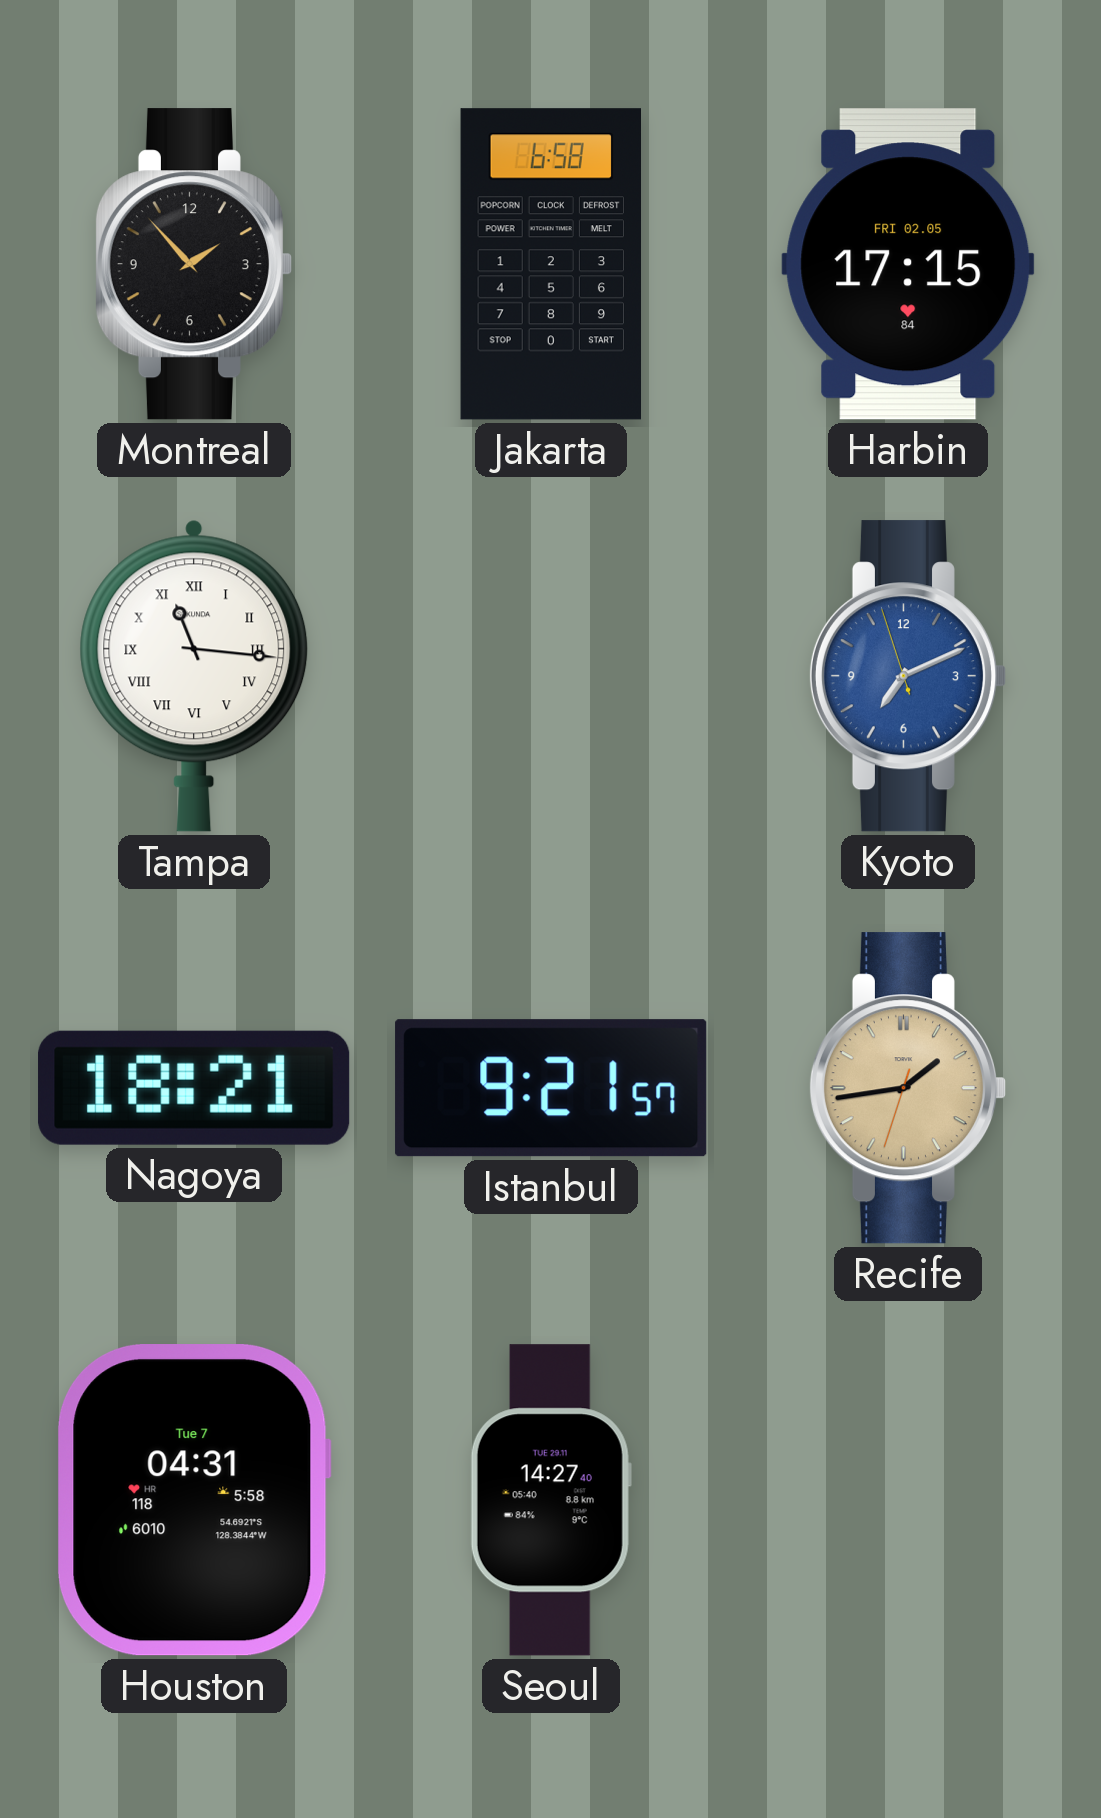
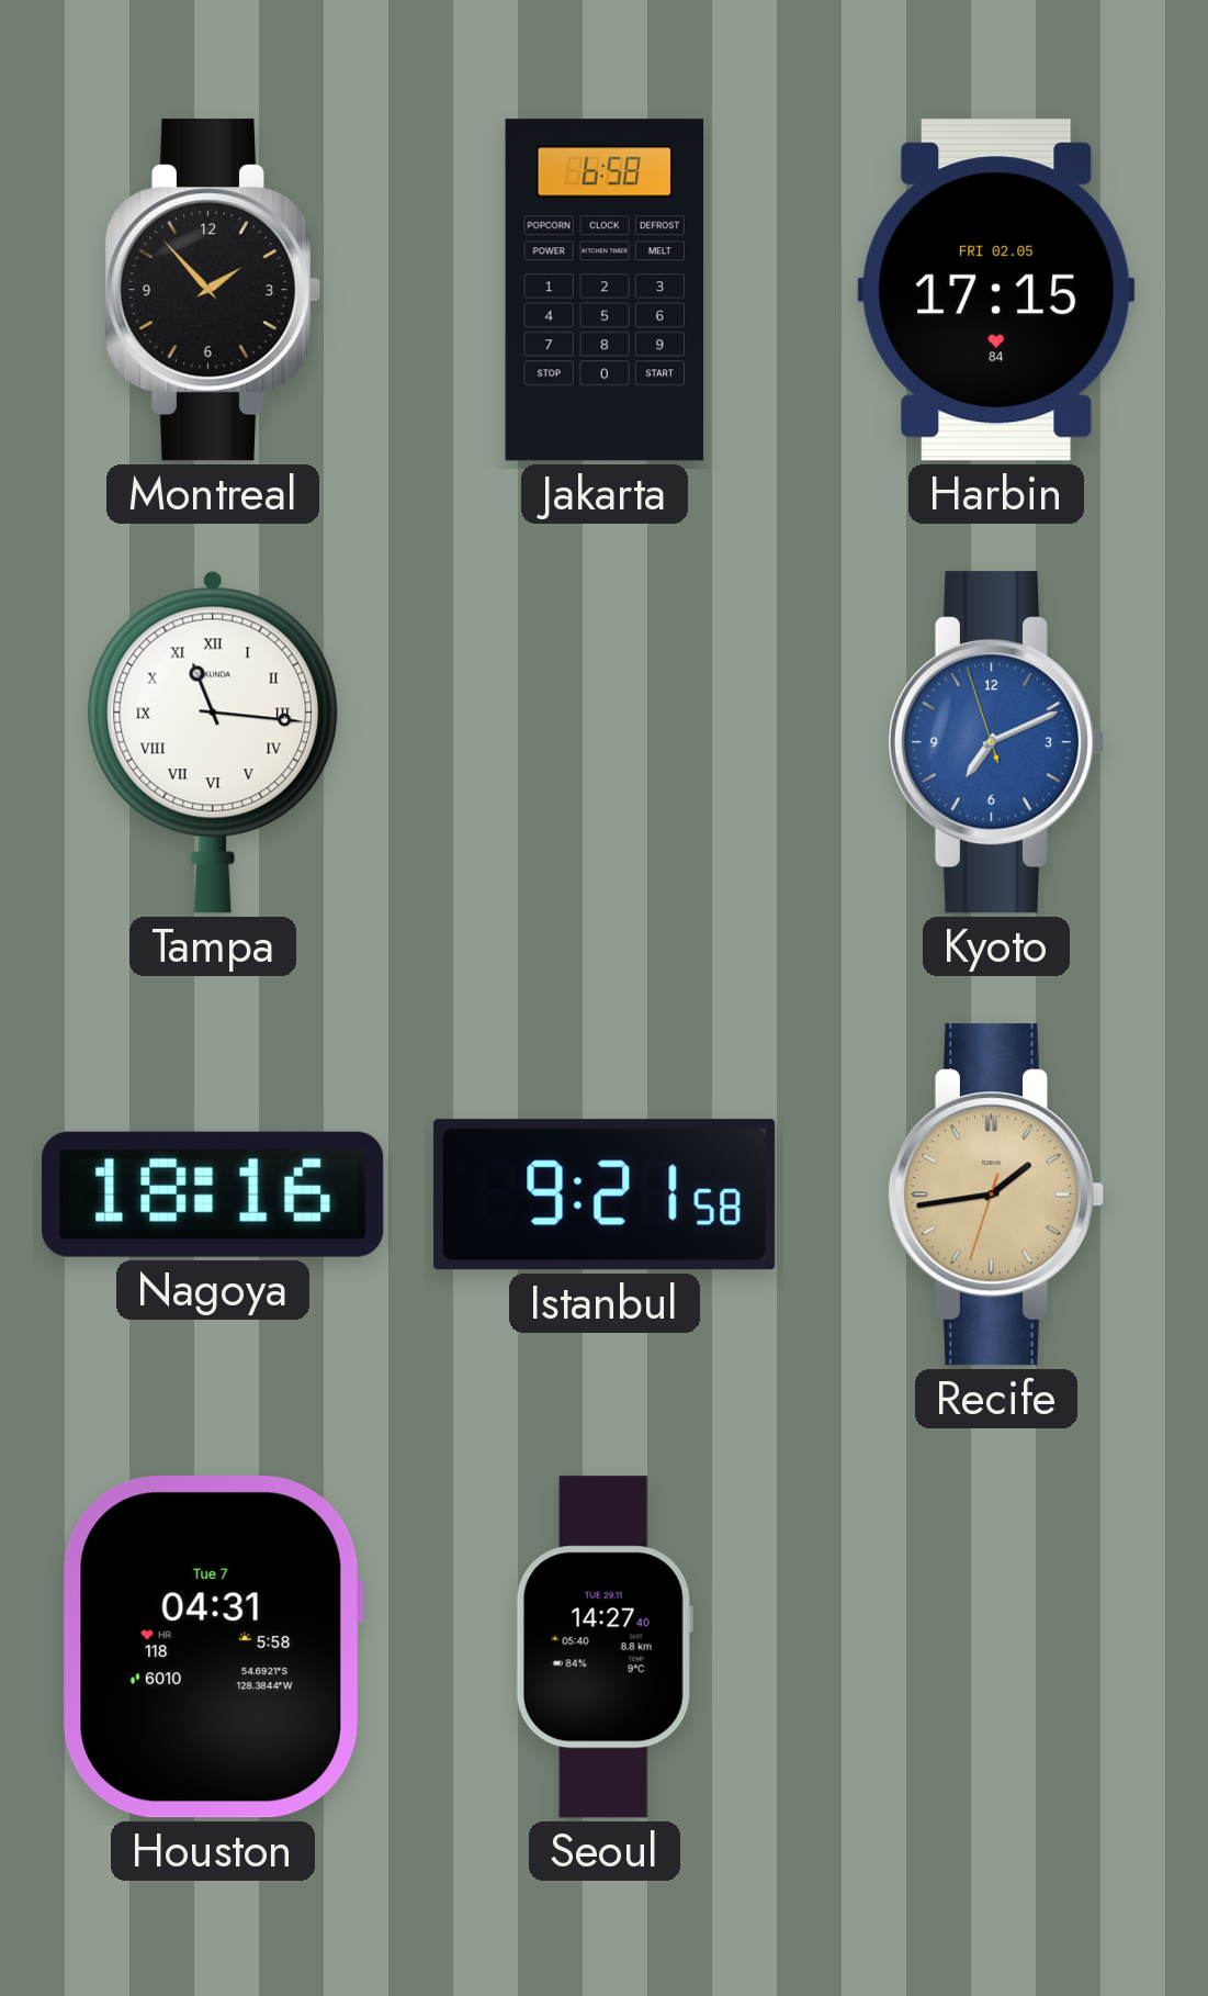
Nagoya: 18:21 -> 18:16
Istanbul: 9:21:57 -> 9:21:58
